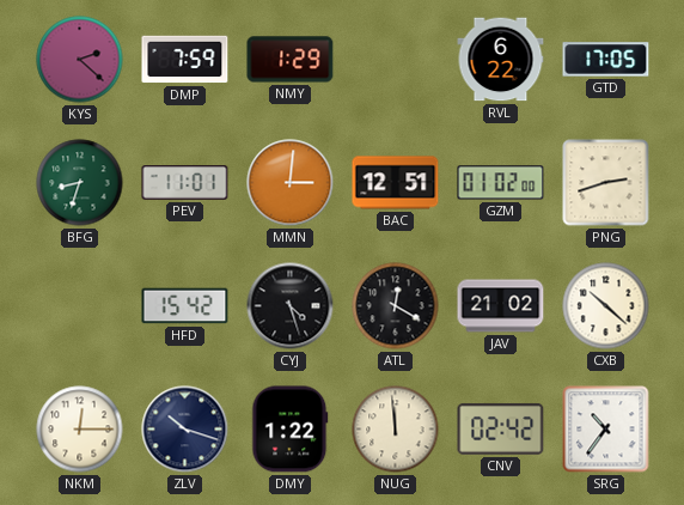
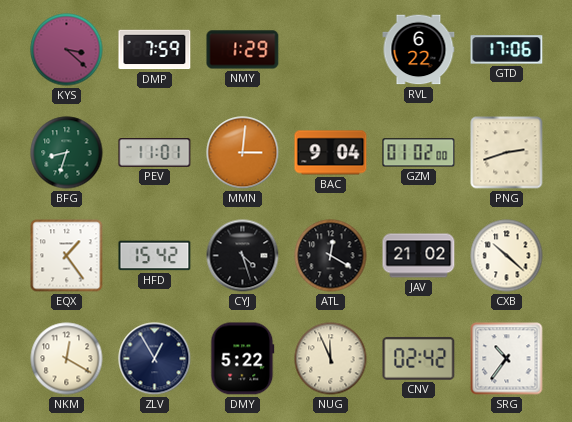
KYS: 2:22 -> 3:22
GTD: 17:05 -> 17:06
BAC: 12:51 -> 9:04
EQX: none -> 1:24
NKM: 12:15 -> 12:20
ZLV: 10:18 -> 12:55
DMY: 1:22 -> 5:22
NUG: 11:59 -> 11:56
